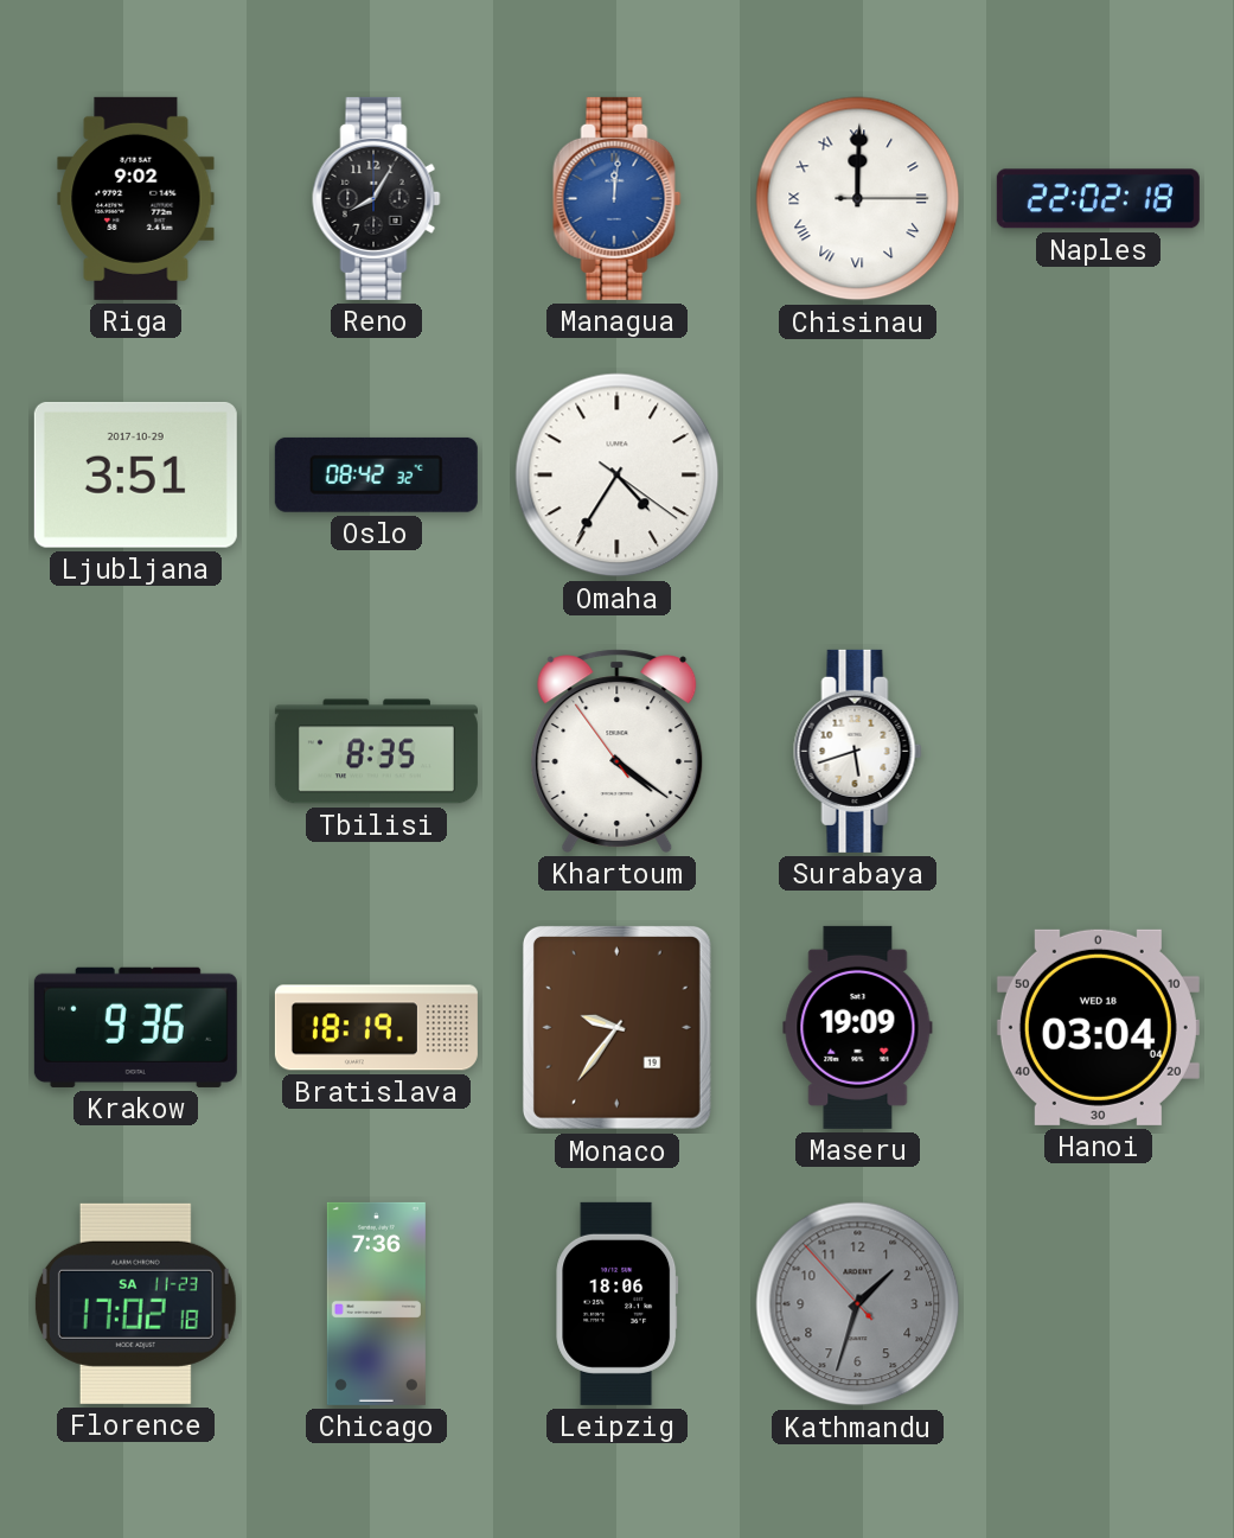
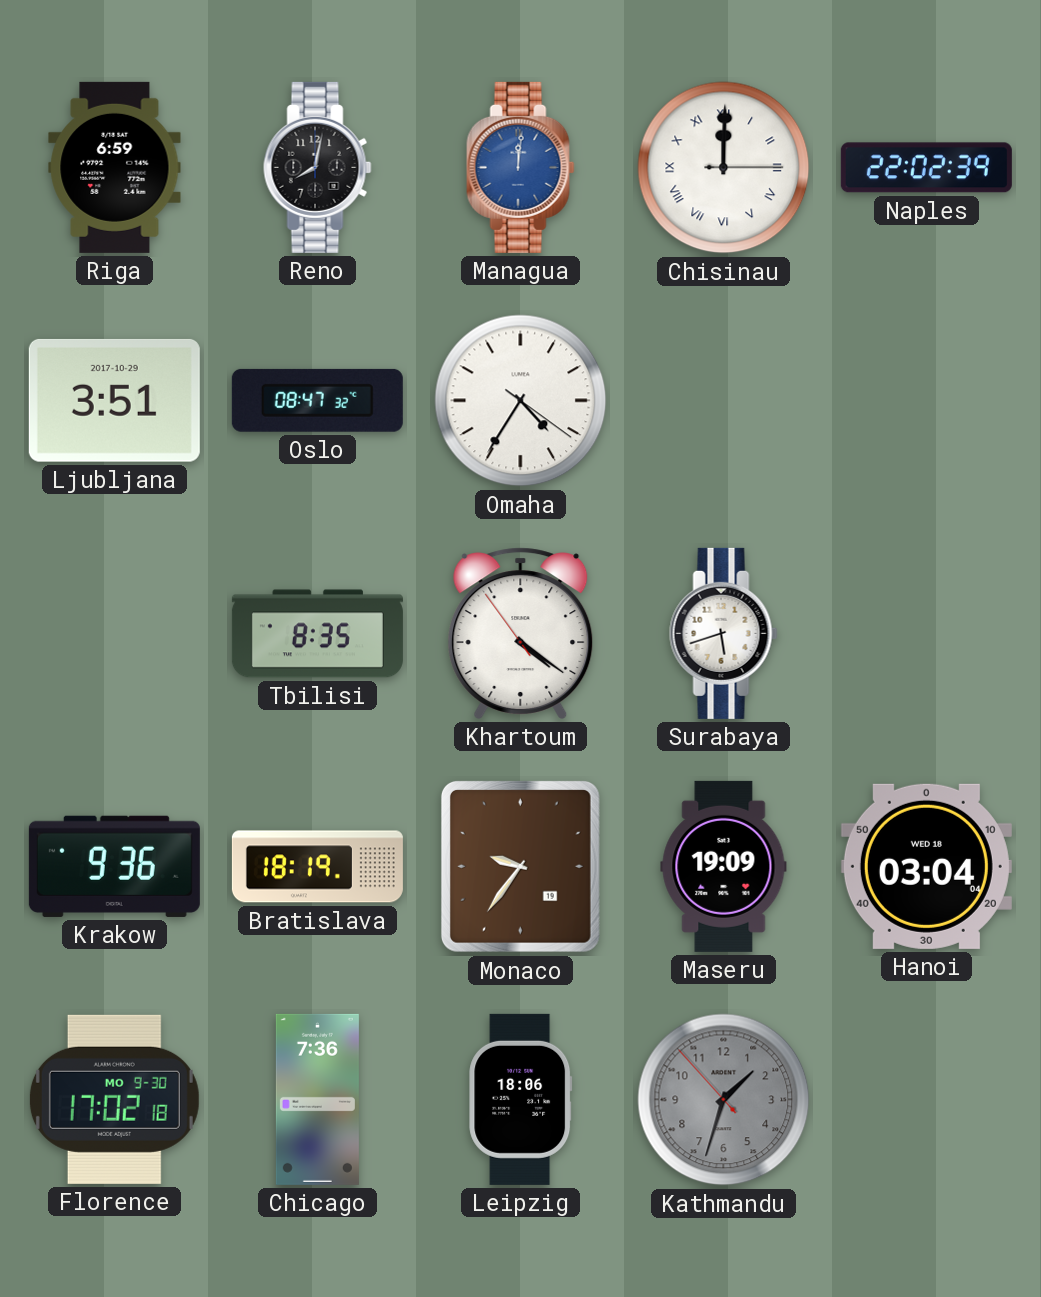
Riga: 9:02 -> 6:59
Reno: 8:05 -> 8:02
Naples: 22:02:18 -> 22:02:39
Oslo: 08:42 -> 08:47
Florence date: SA 11-23 -> MO 9-30
